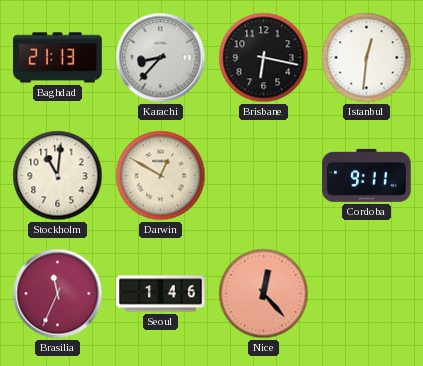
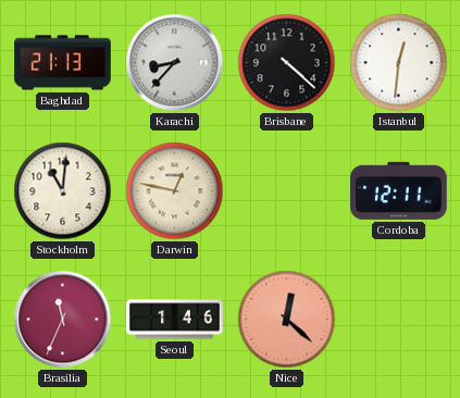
Brisbane: 6:17 -> 4:22
Darwin: 12:50 -> 12:47
Cordoba: 9:11 -> 12:11
Nice: 12:23 -> 12:22
